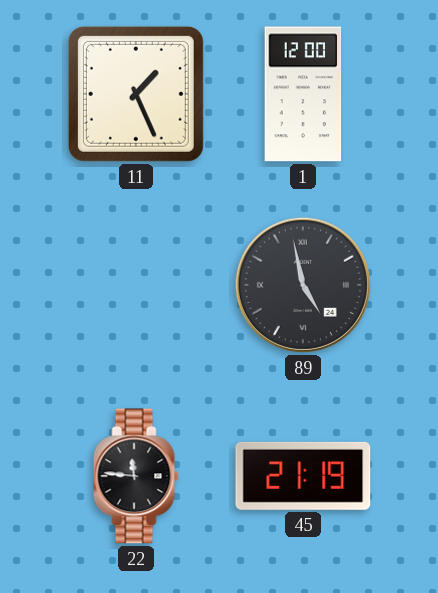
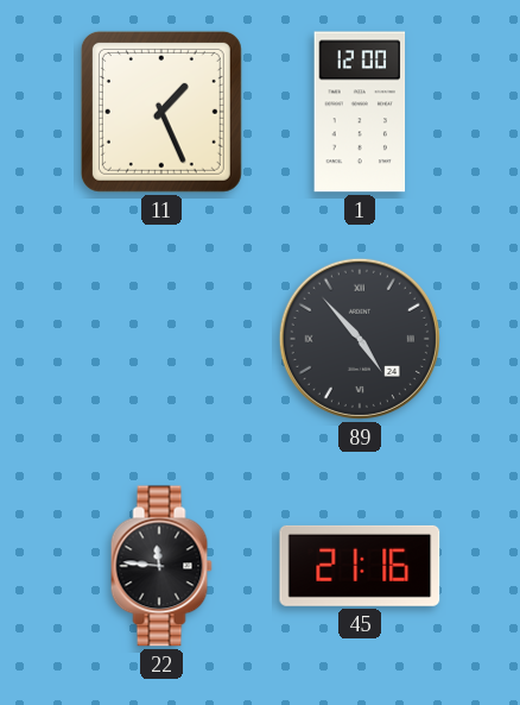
89: 4:58 -> 4:53
45: 21:19 -> 21:16
